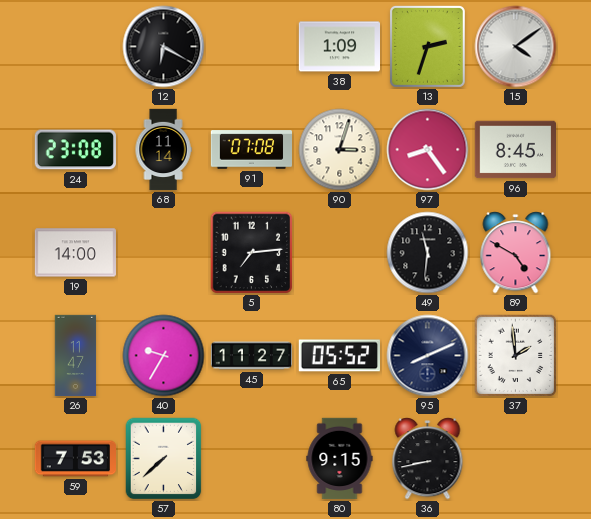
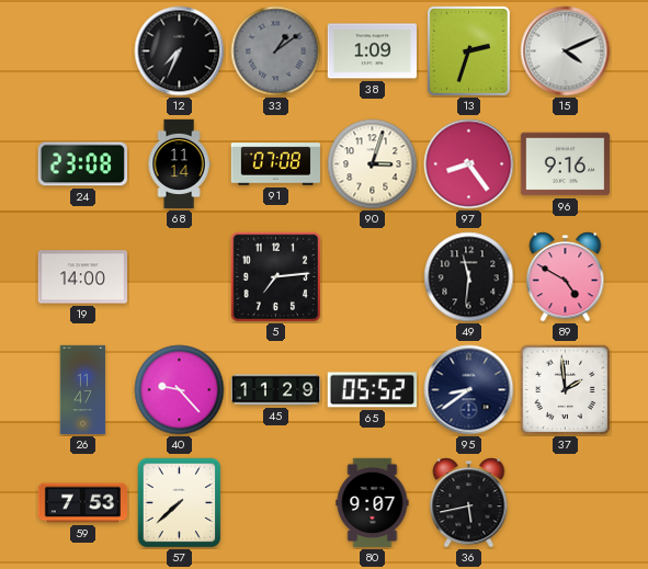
12: 6:20 -> 7:34
33: none -> 1:09
15: 4:09 -> 4:11
96: 8:45 -> 9:16
40: 9:35 -> 9:23
45: 11:27 -> 11:29
95: 8:11 -> 8:39
80: 9:15 -> 9:07
36: 8:43 -> 5:43
